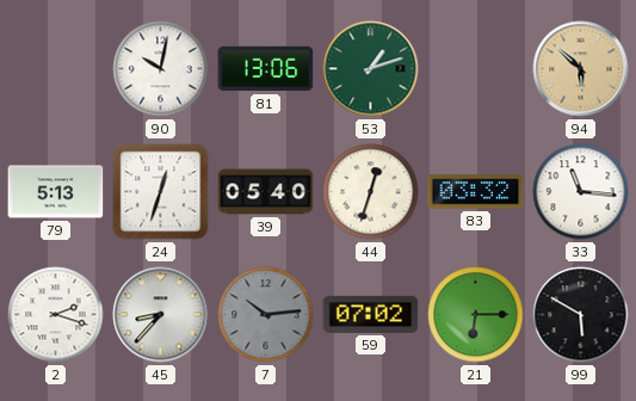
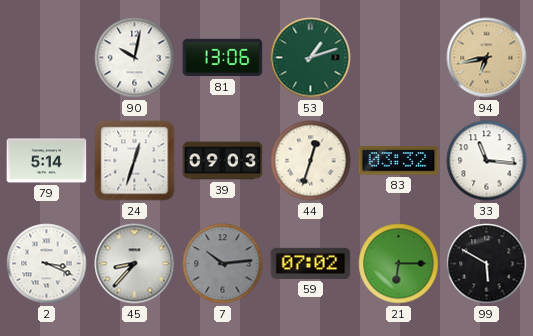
94: 5:52 -> 6:43
79: 5:13 -> 5:14
39: 05:40 -> 09:03
2: 2:18 -> 3:19
